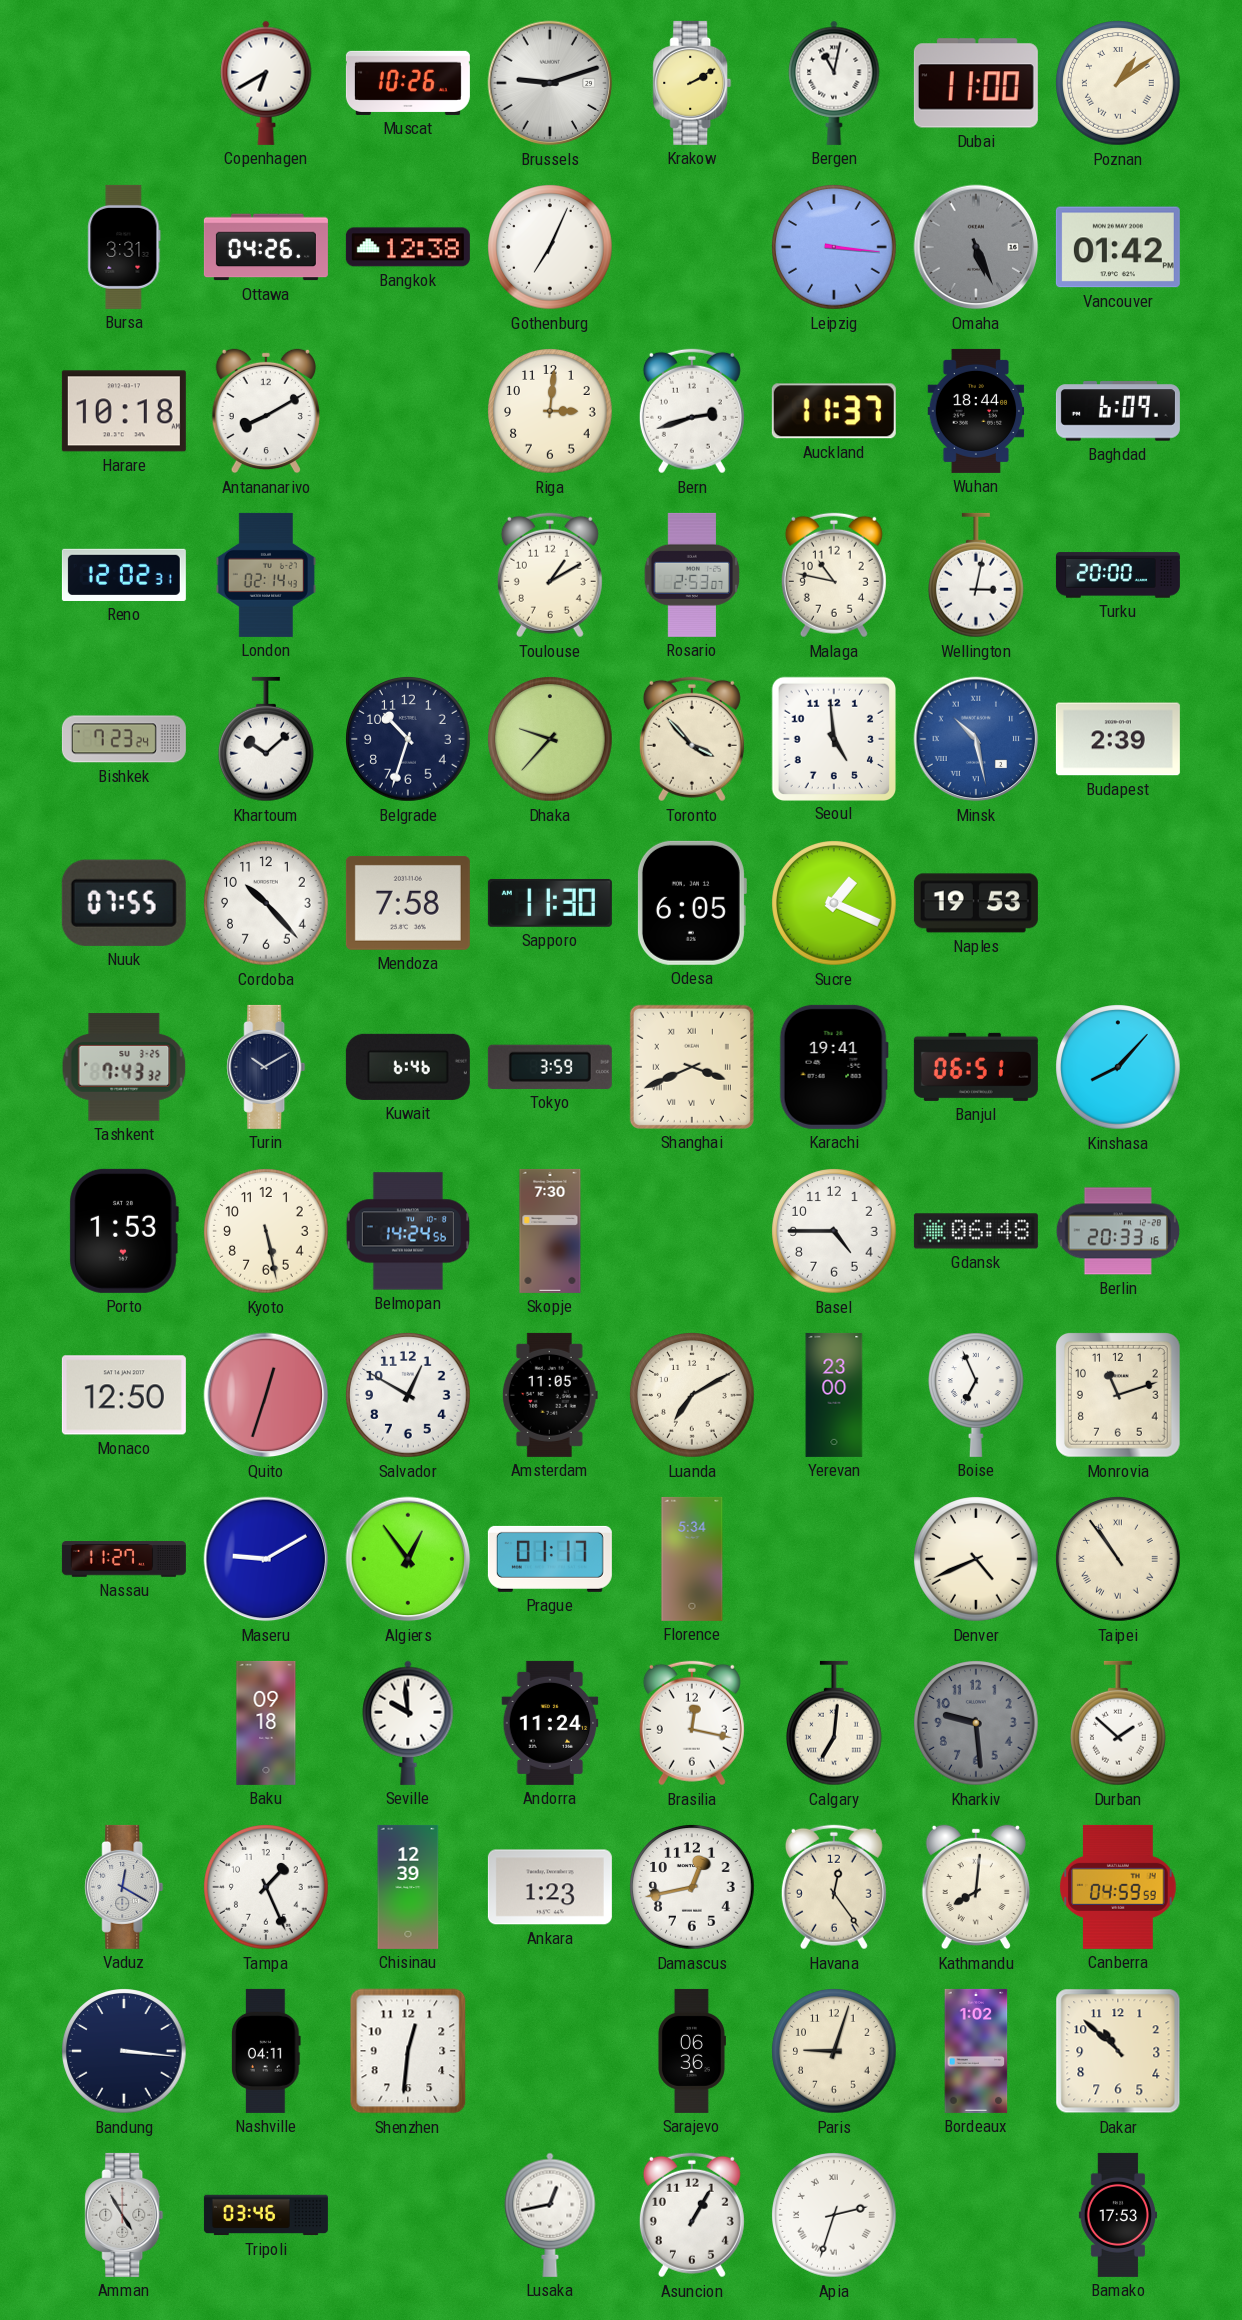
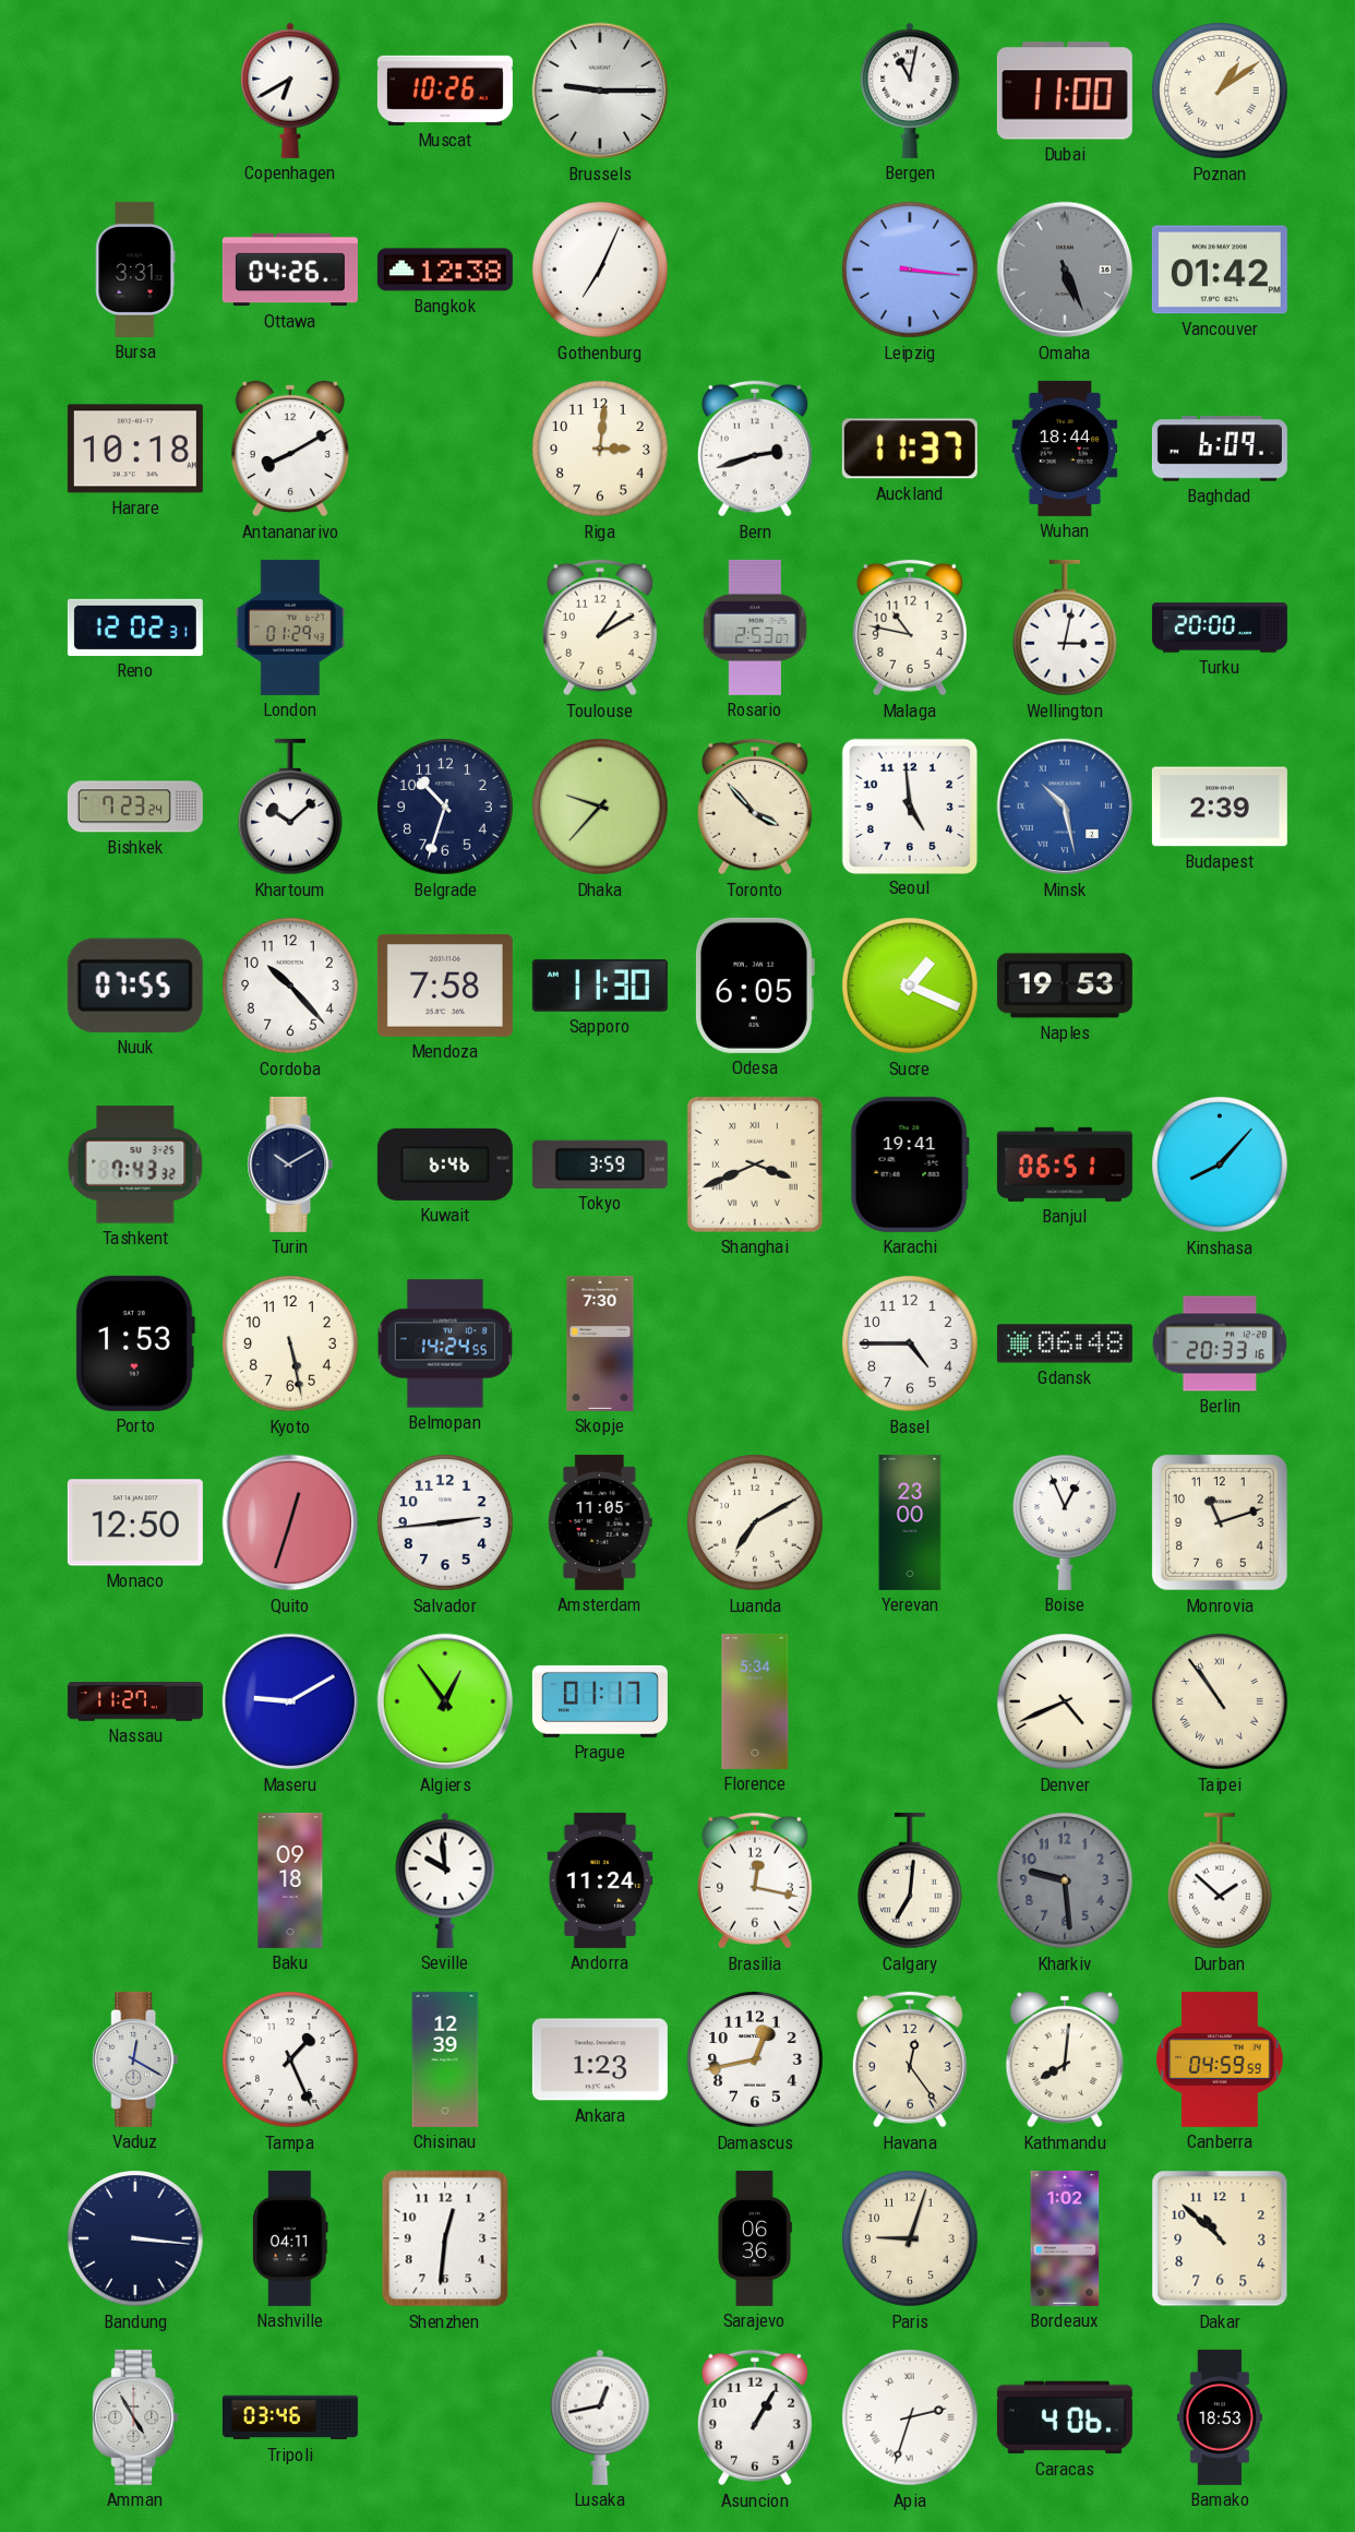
Brussels: 9:12 -> 9:15
Krakow: 2:10 -> none
London: 02:14 -> 01:29
Belmopan: 14:24:56 -> 14:24:55
Salvador: 12:50 -> 2:44
Boise: 6:56 -> 12:56
Caracas: none -> 4:06
Bamako: 17:53 -> 18:53
